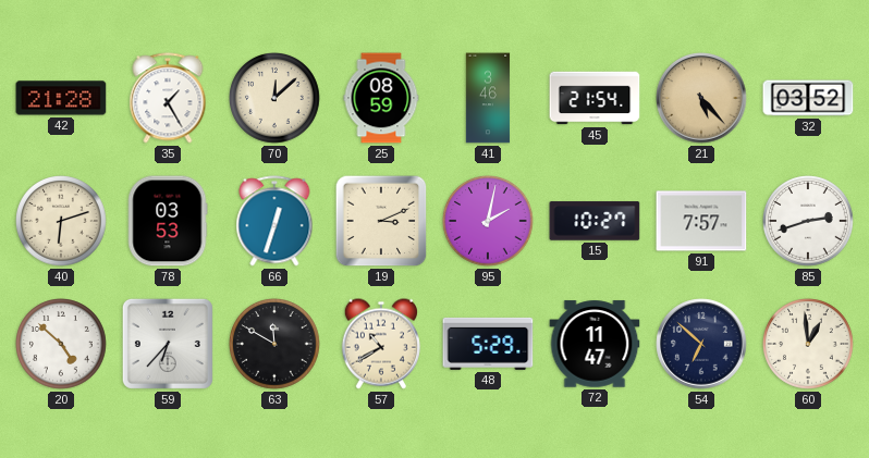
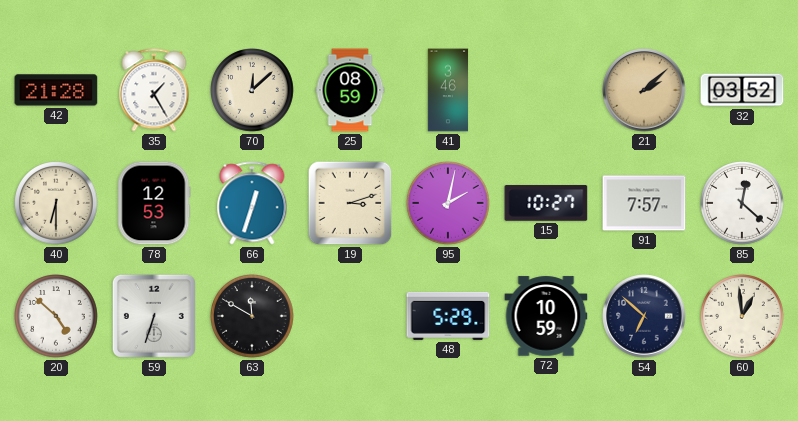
45: 21:54 -> none
21: 5:23 -> 2:08
40: 6:12 -> 6:30
78: 03:53 -> 12:53
19: 3:11 -> 3:12
85: 2:42 -> 12:22
59: 6:37 -> 6:33
57: 10:40 -> none
72: 11:47 -> 10:59
